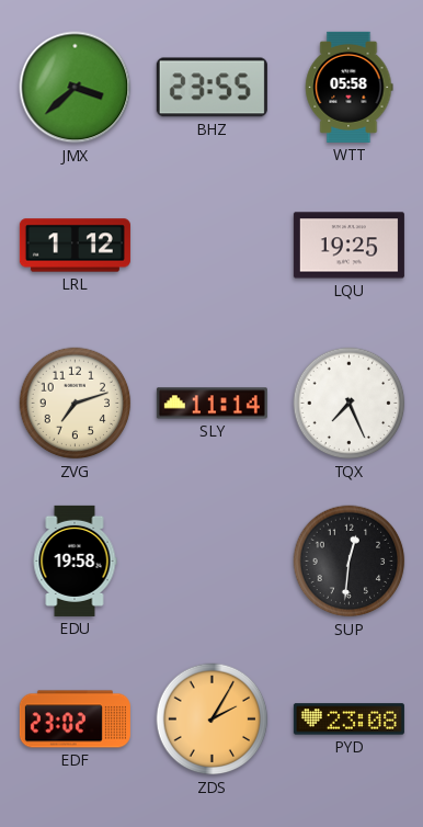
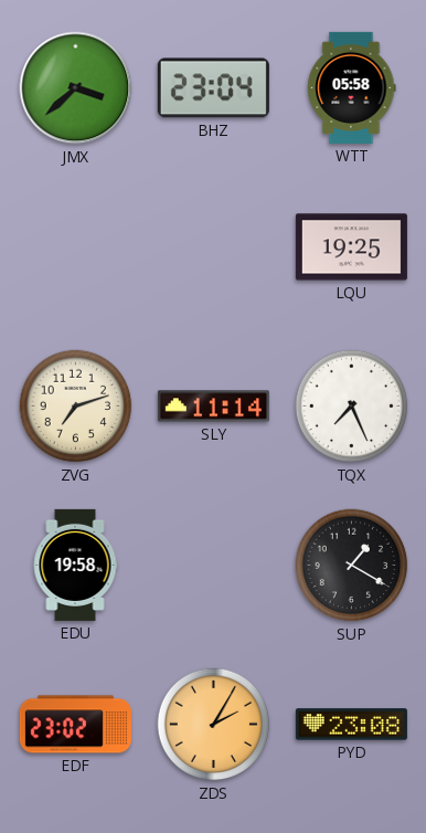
BHZ: 23:55 -> 23:04
LRL: 1:12 -> none
SUP: 12:31 -> 1:20
